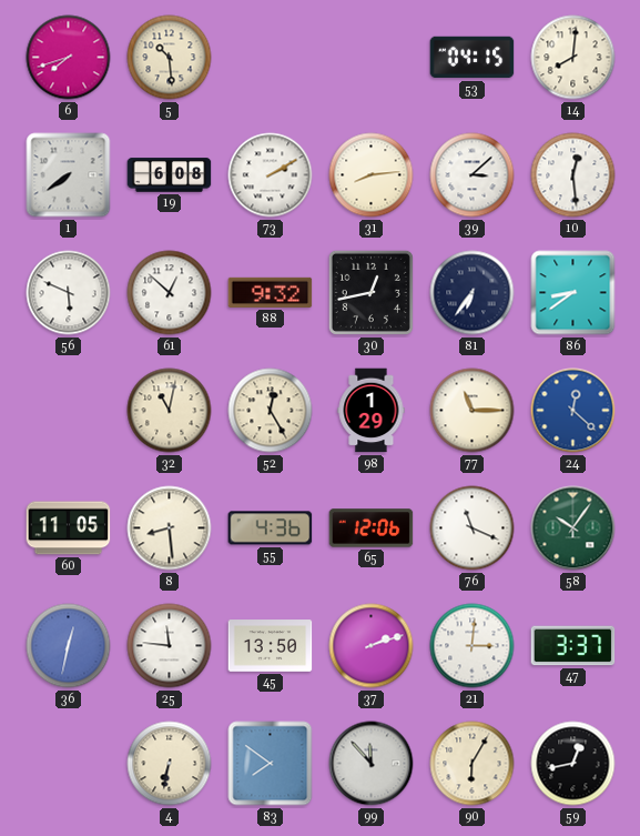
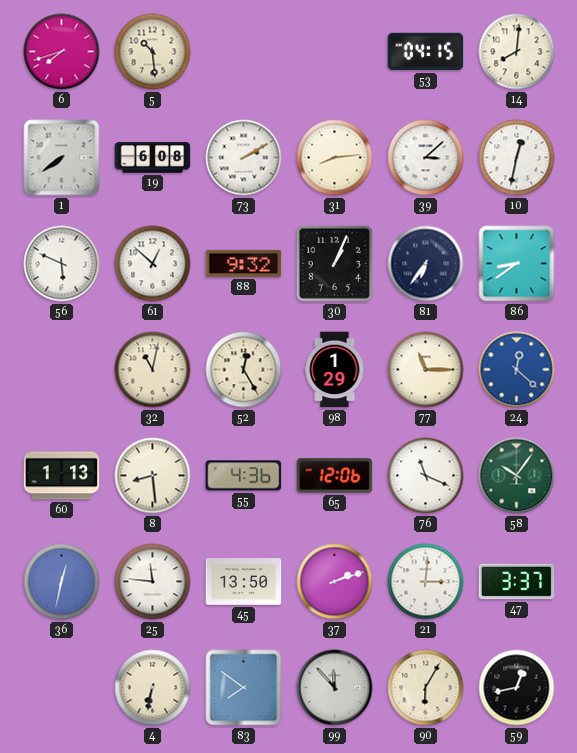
10: 12:29 -> 12:32
30: 12:43 -> 1:04
60: 11:05 -> 1:13
